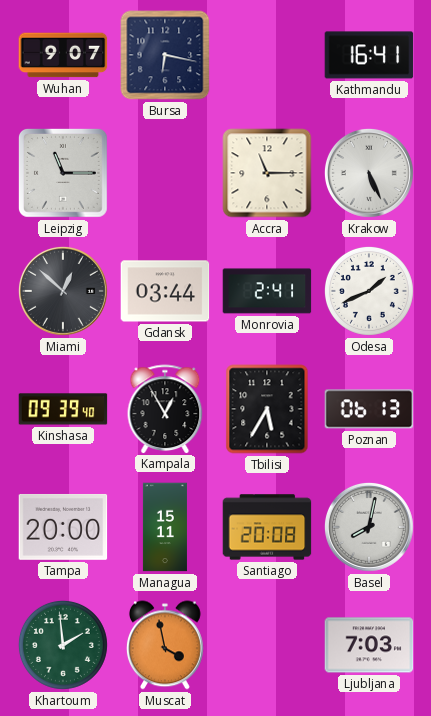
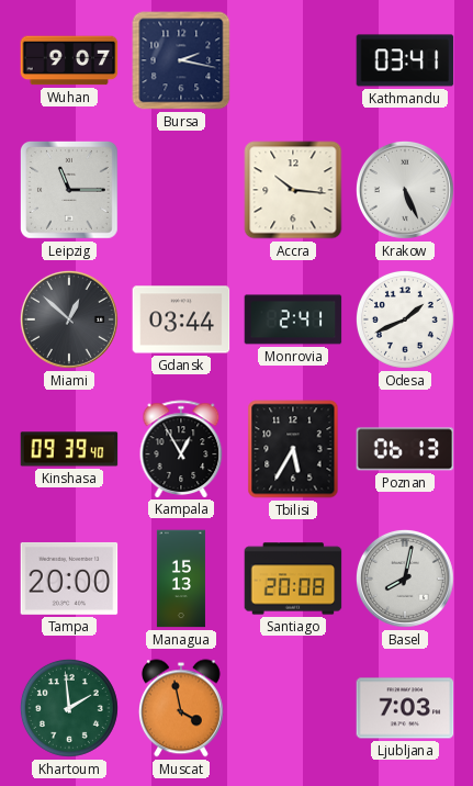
Bursa: 6:17 -> 2:17
Kathmandu: 16:41 -> 03:41
Accra: 11:15 -> 10:16
Managua: 15:11 -> 15:13
